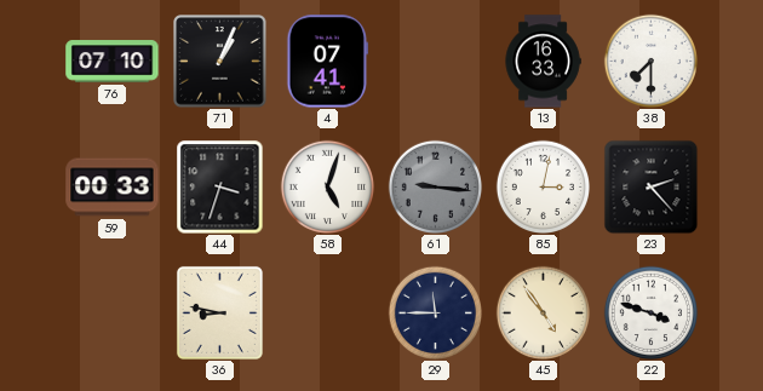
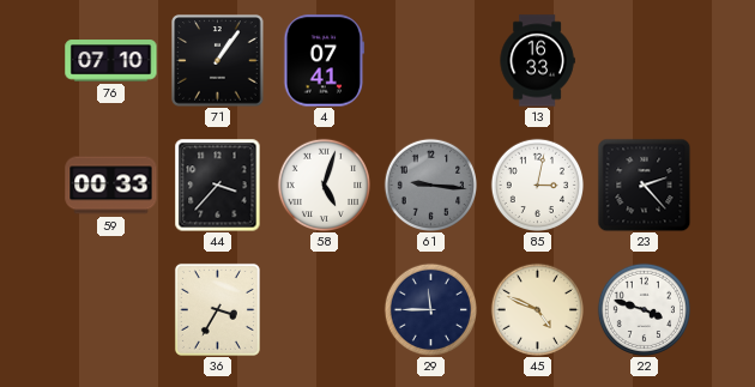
71: 1:04 -> 1:06
38: 7:30 -> none
44: 3:33 -> 3:37
36: 8:47 -> 3:35
45: 4:54 -> 4:49
